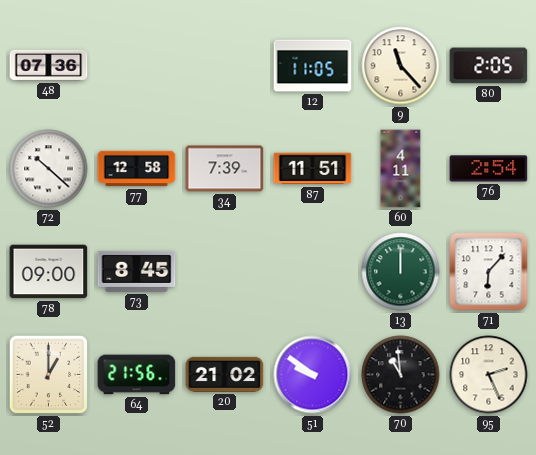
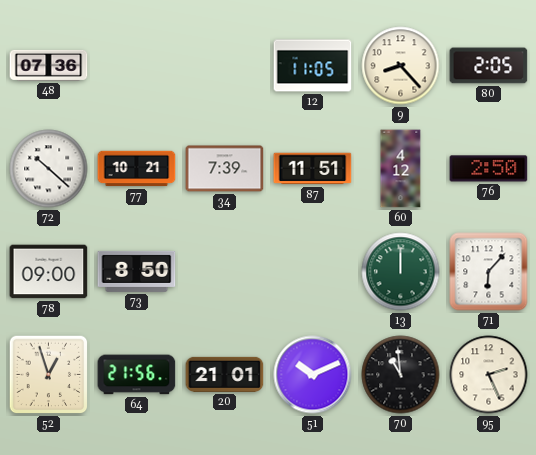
9: 11:23 -> 8:23
77: 12:58 -> 10:21
60: 4:11 -> 4:12
76: 2:54 -> 2:50
73: 8:45 -> 8:50
52: 1:00 -> 12:57
20: 21:02 -> 21:01
51: 9:51 -> 10:11
